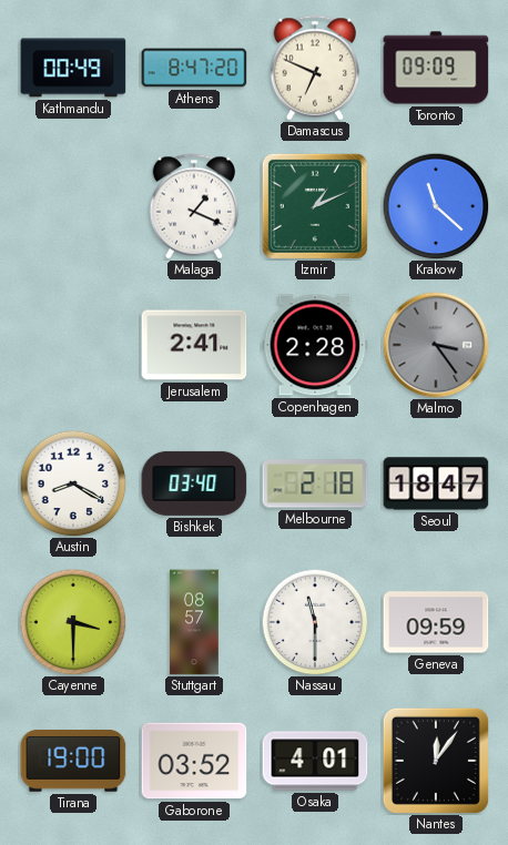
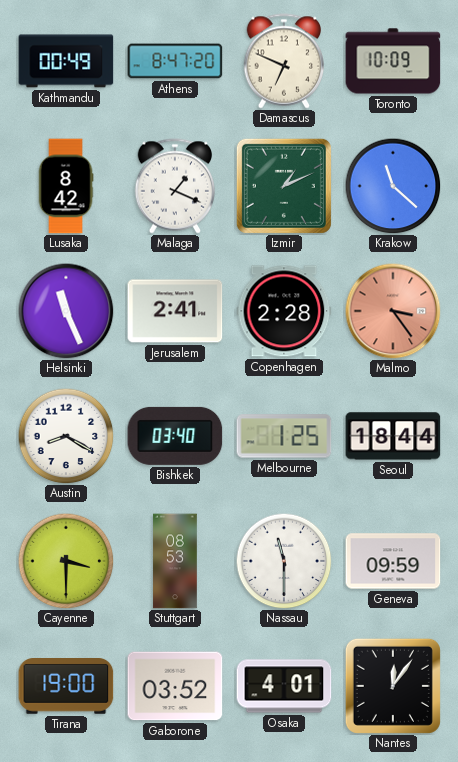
Toronto: 09:09 -> 10:09
Lusaka: none -> 8:42
Helsinki: none -> 11:26
Malmo dial: grey -> salmon
Melbourne: 2:18 -> 1:25
Seoul: 18:47 -> 18:44
Stuttgart: 08:57 -> 08:53
